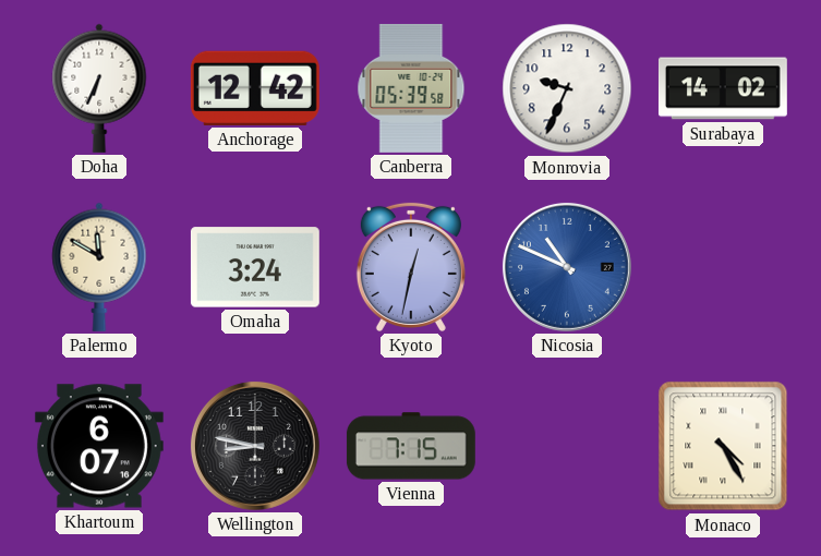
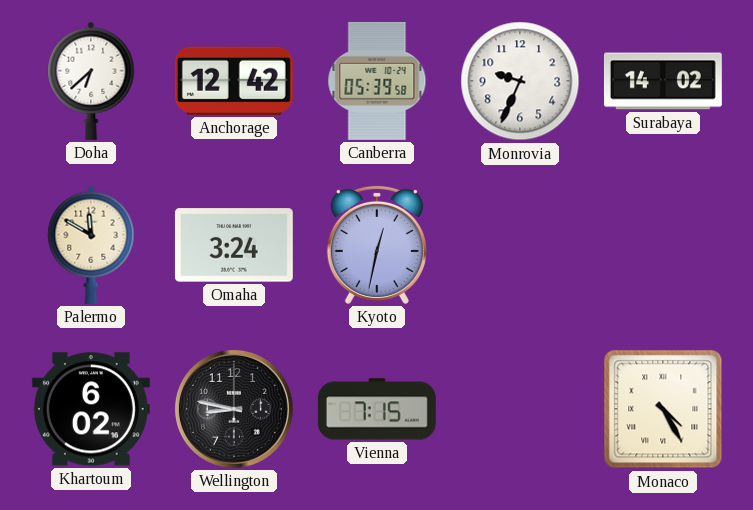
Doha: 6:34 -> 6:38
Nicosia: 10:49 -> none
Khartoum: 6:07 -> 6:02
